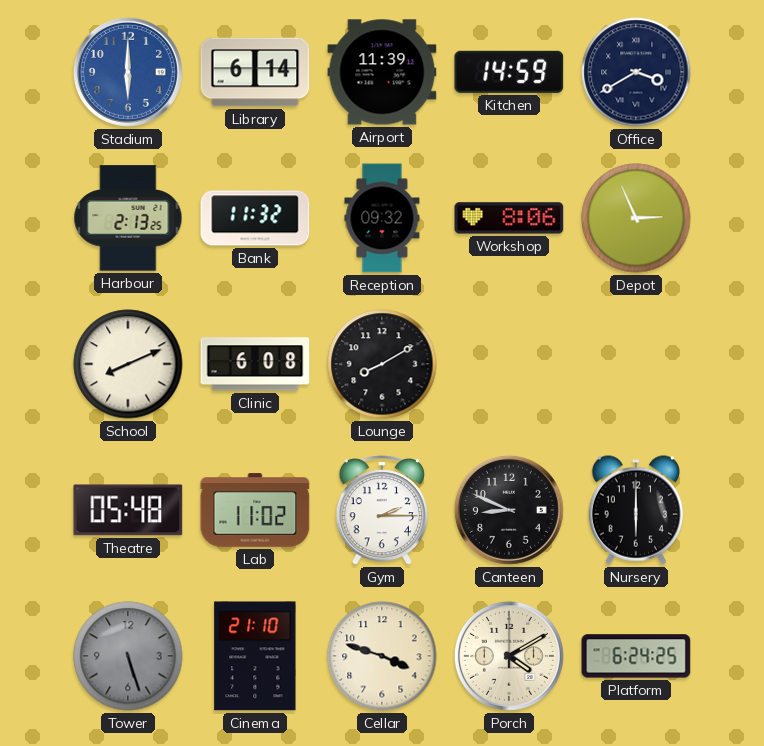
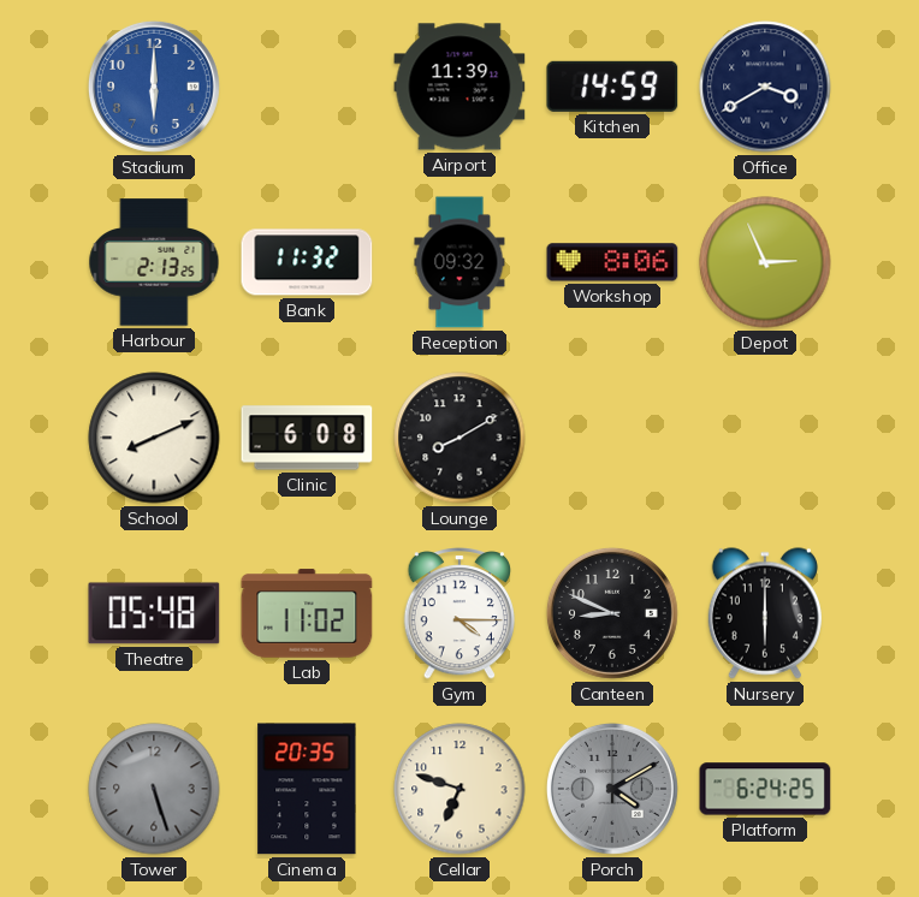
Library: 6:14 -> none
Gym: 2:15 -> 4:15
Cinema: 21:10 -> 20:35
Cellar: 3:48 -> 6:48
Porch dial: cream -> grey
